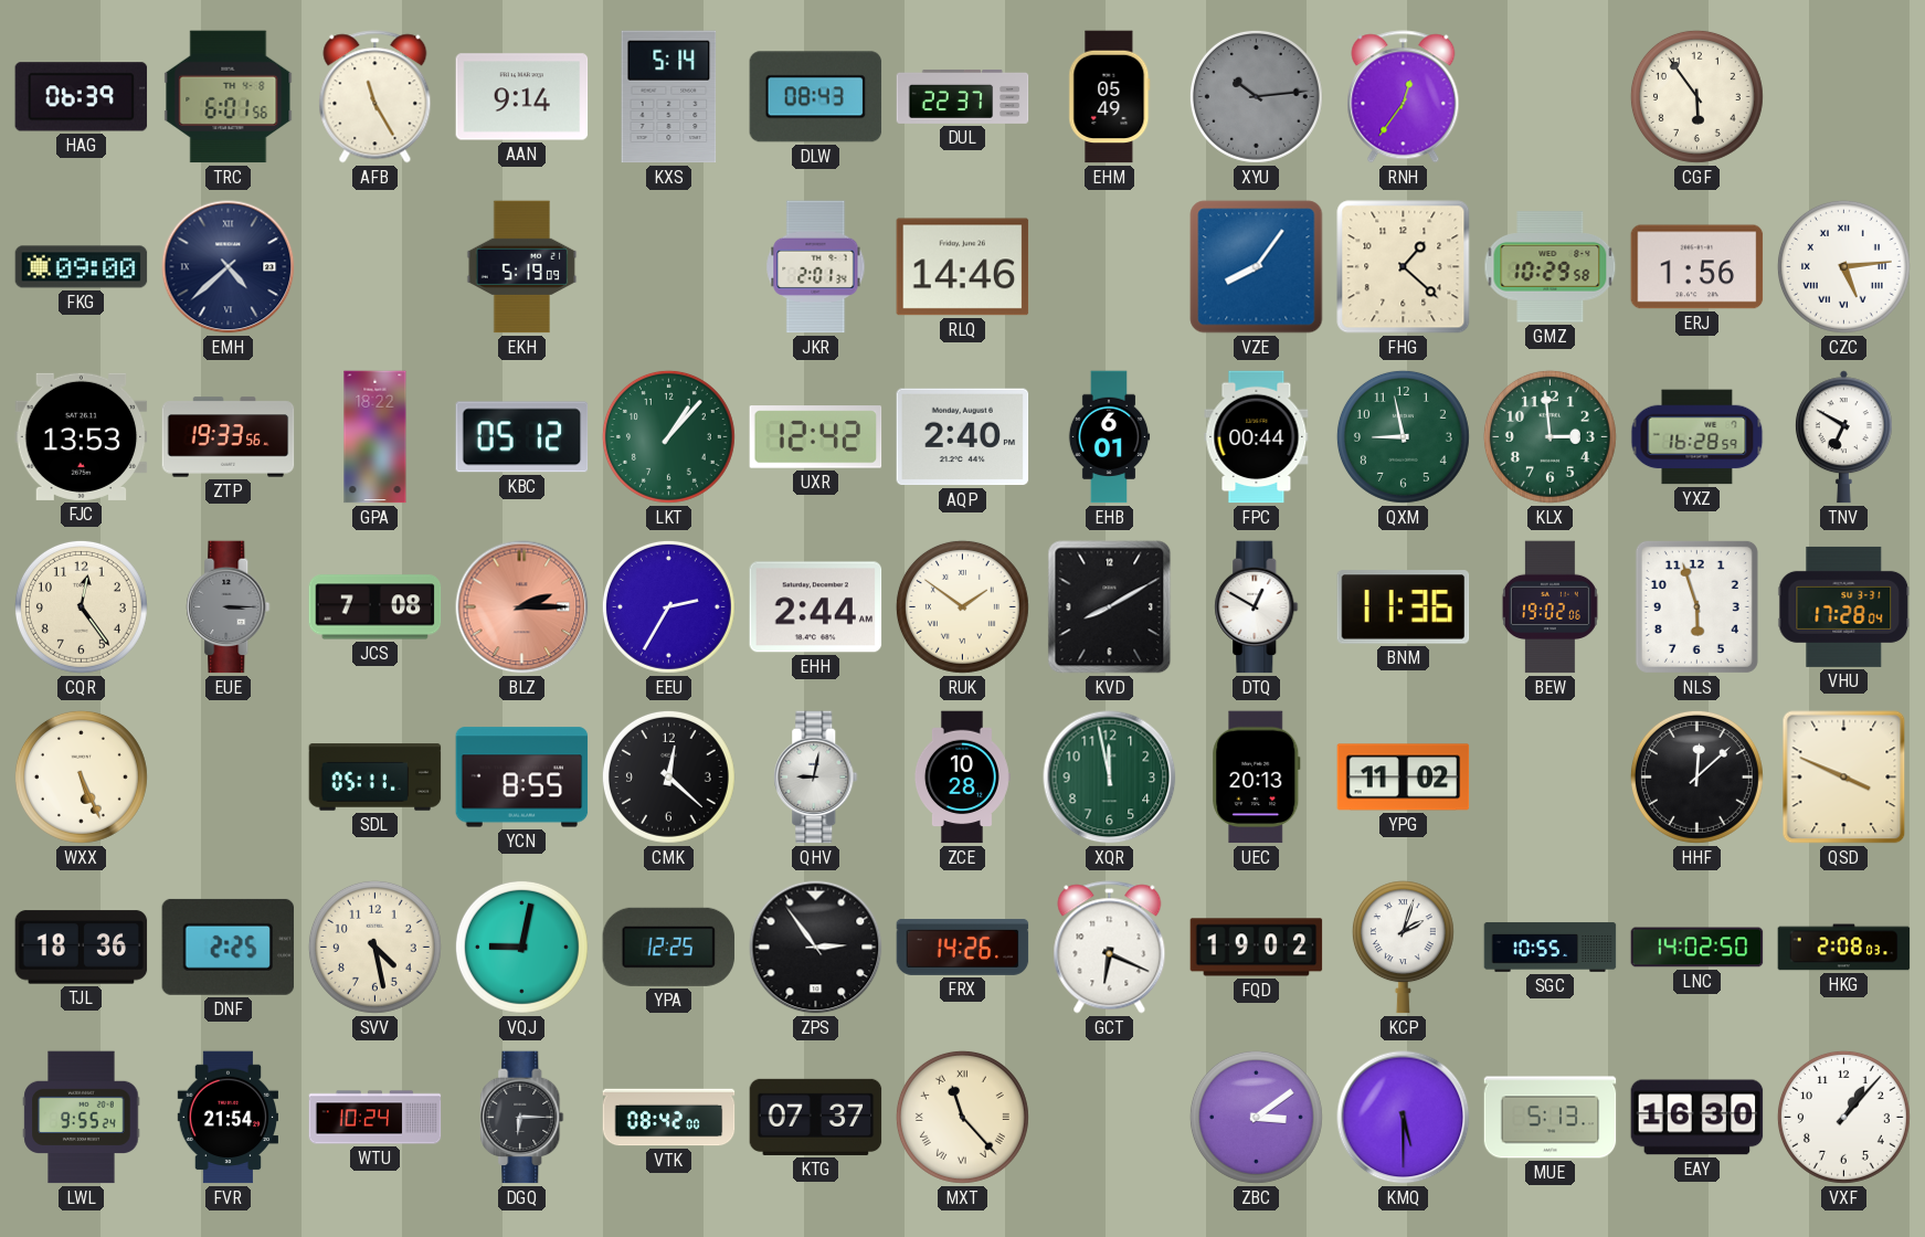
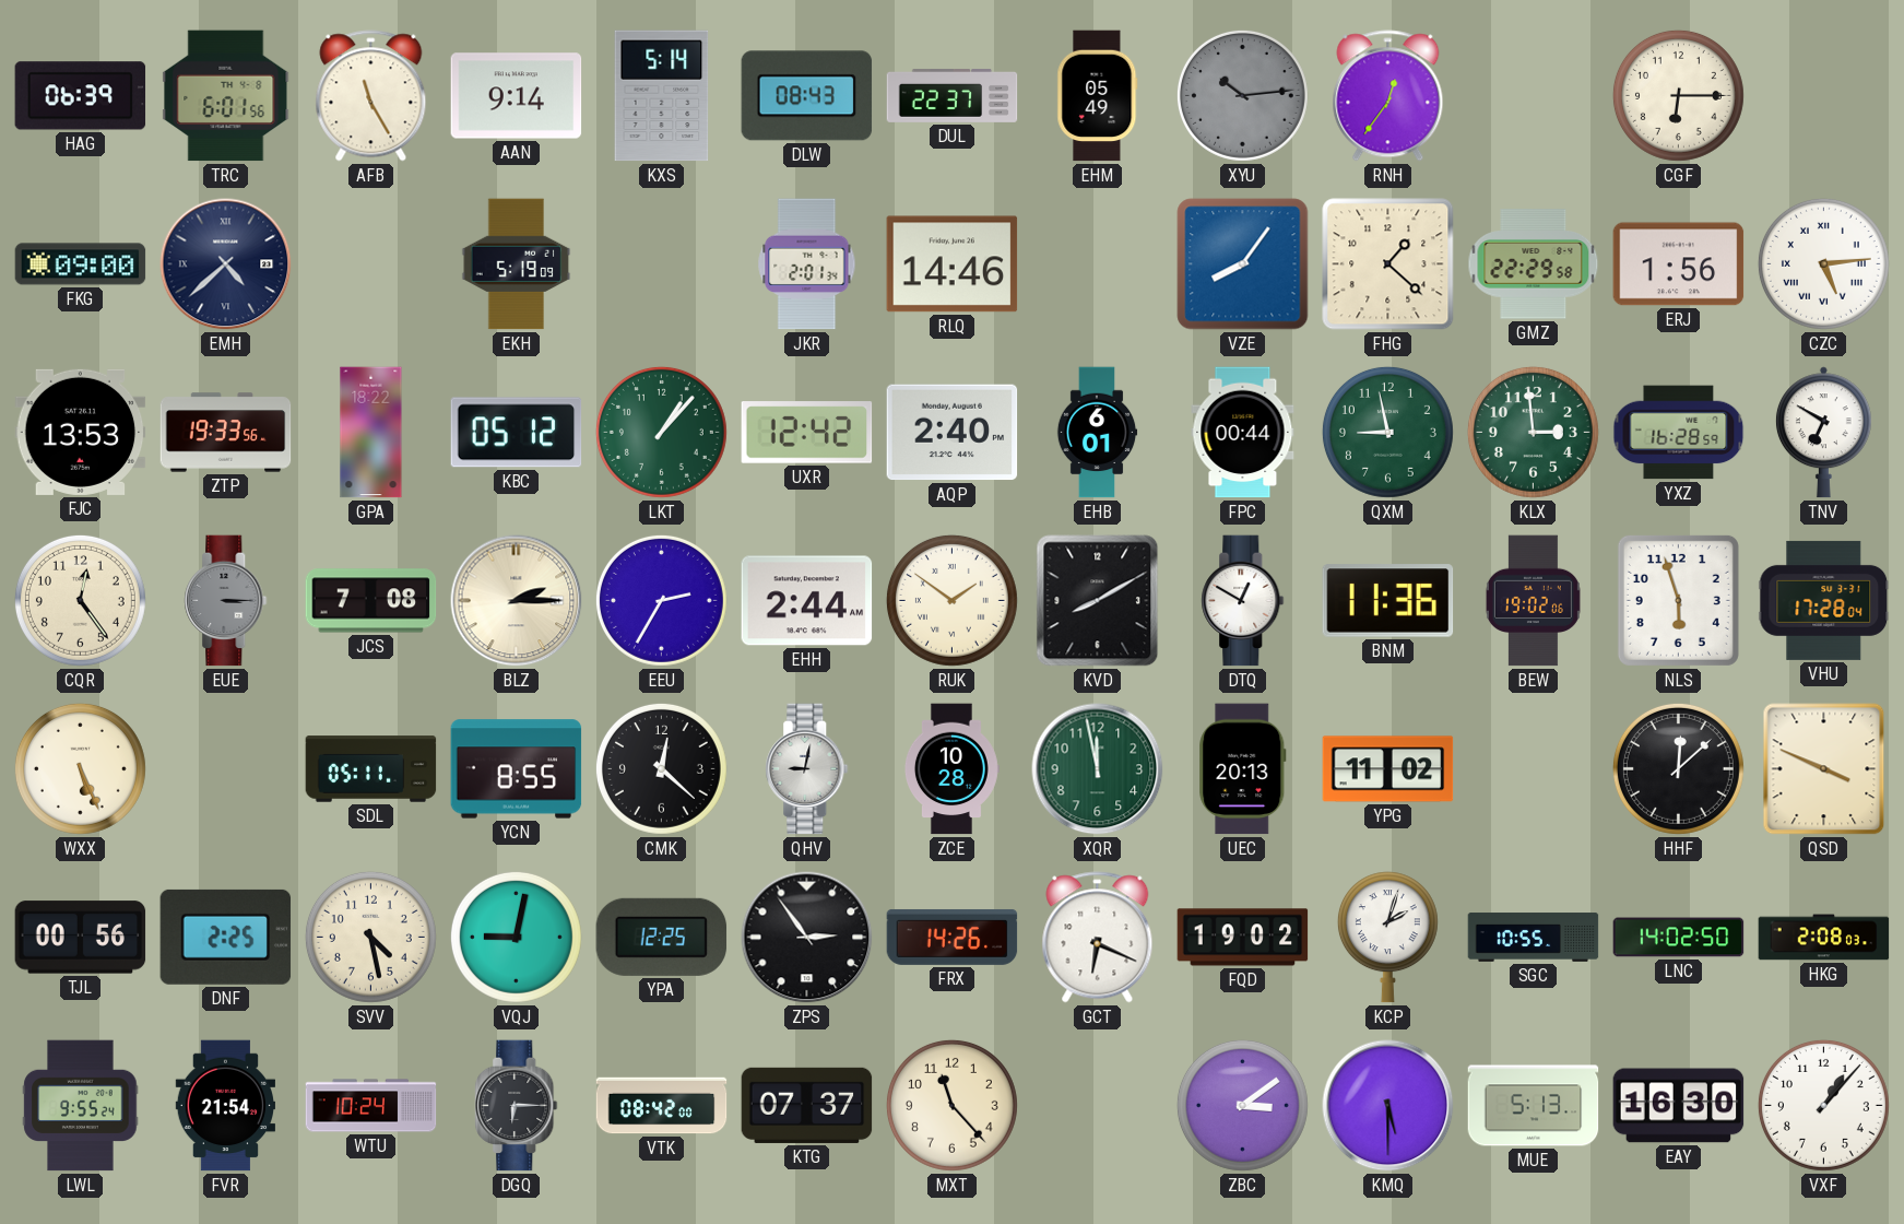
CGF: 5:54 -> 6:15
GMZ: 10:29 -> 22:29
BLZ dial: salmon -> cream
TJL: 18:36 -> 00:56
MXT numerals: Roman -> Arabic
